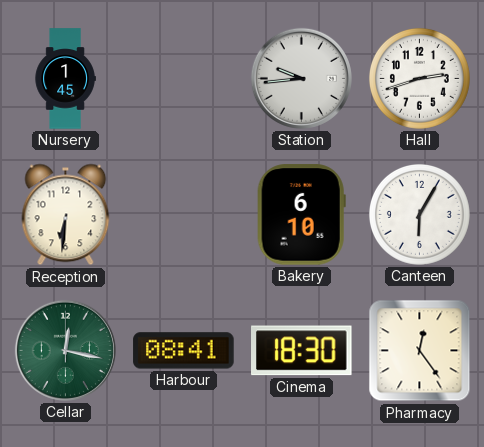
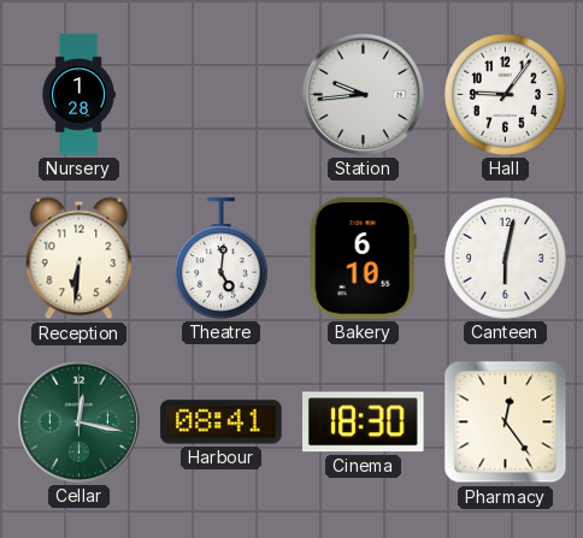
Nursery: 1:45 -> 1:28
Hall: 2:42 -> 9:06
Theatre: none -> 5:01
Canteen: 6:05 -> 6:02
